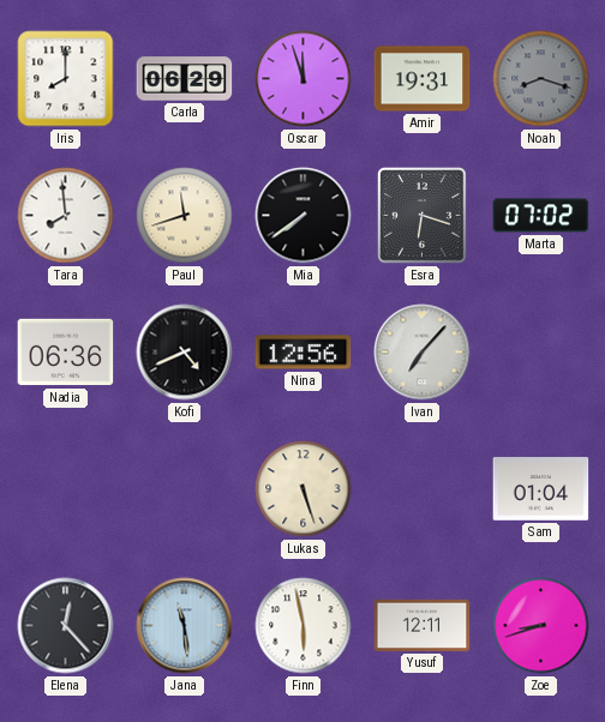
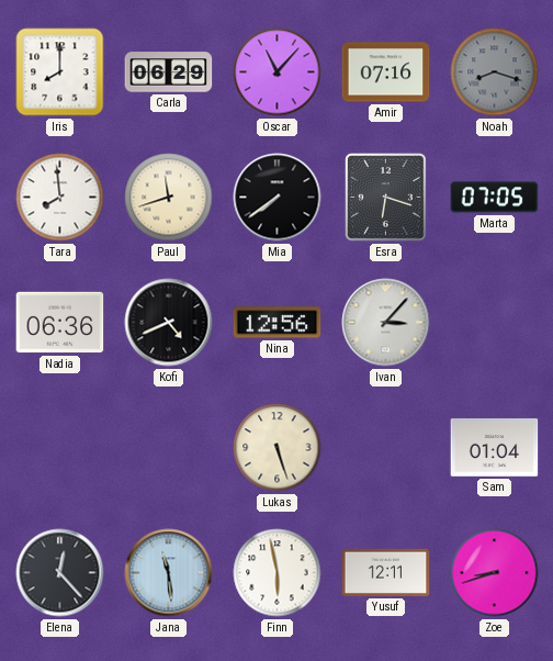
Oscar: 11:57 -> 11:07
Amir: 19:31 -> 07:16
Marta: 07:02 -> 07:05
Ivan: 7:07 -> 3:07
